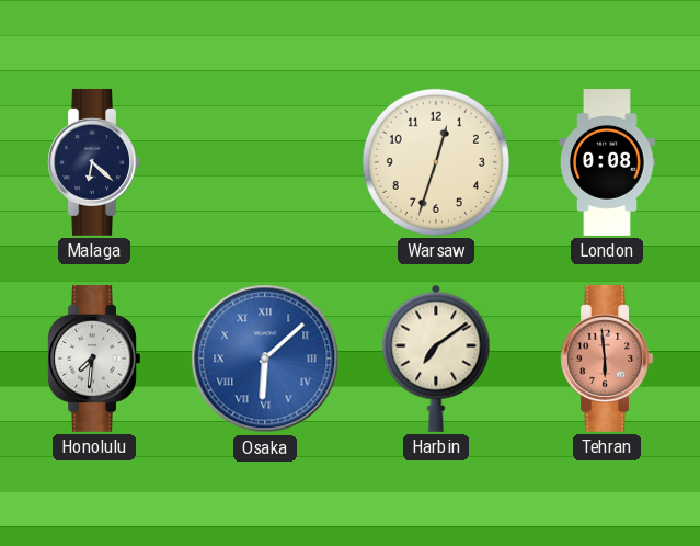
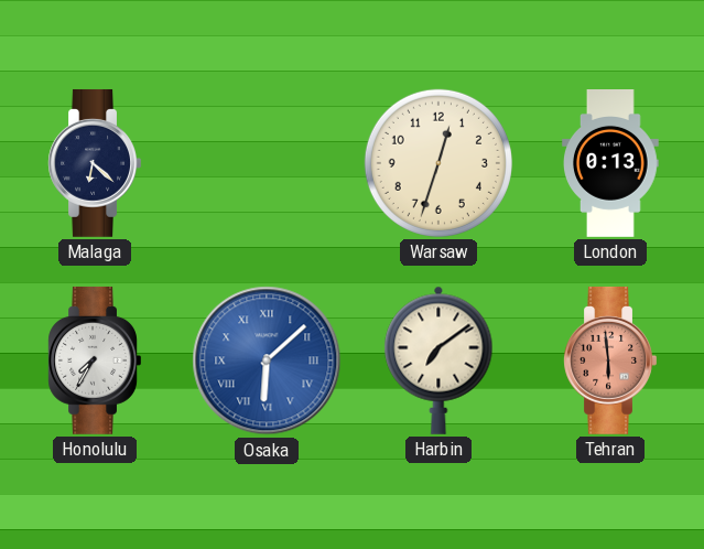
London: 0:08 -> 0:13
Honolulu: 7:31 -> 7:35
